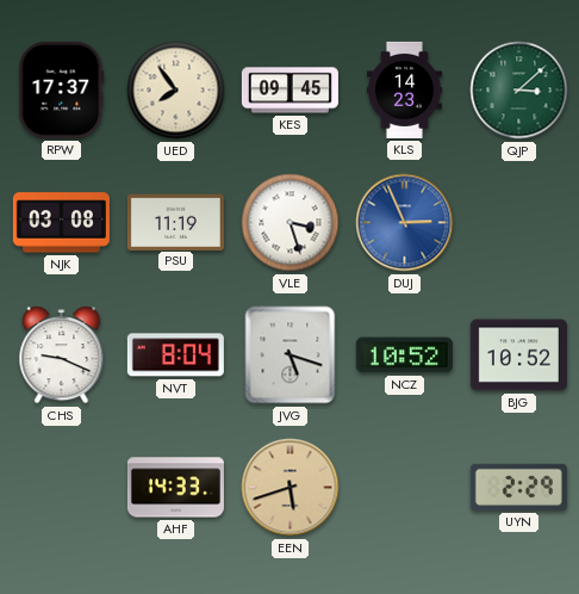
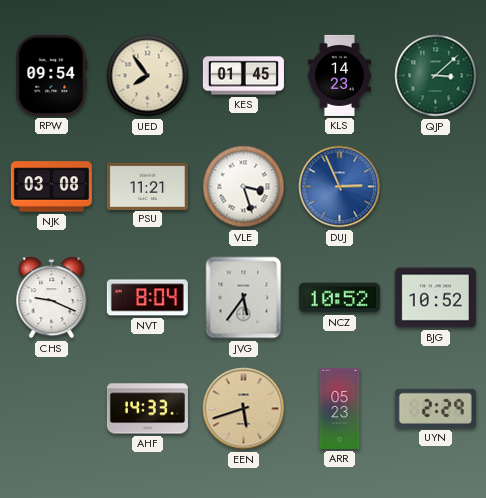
RPW: 17:37 -> 09:54
KES: 09:45 -> 01:45
PSU: 11:19 -> 11:21
JVG: 5:18 -> 5:36
ARR: none -> 05:23
